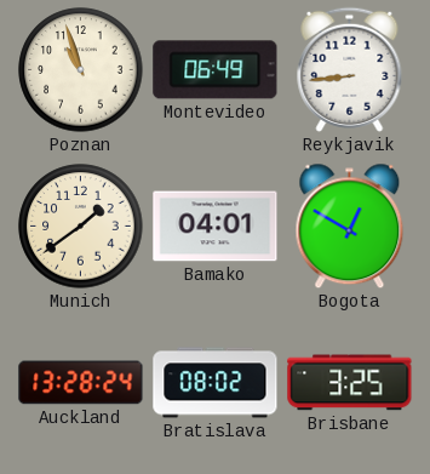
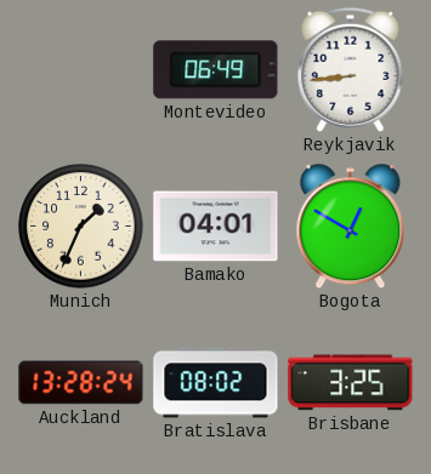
Poznan: 10:57 -> none
Munich: 1:39 -> 1:34
